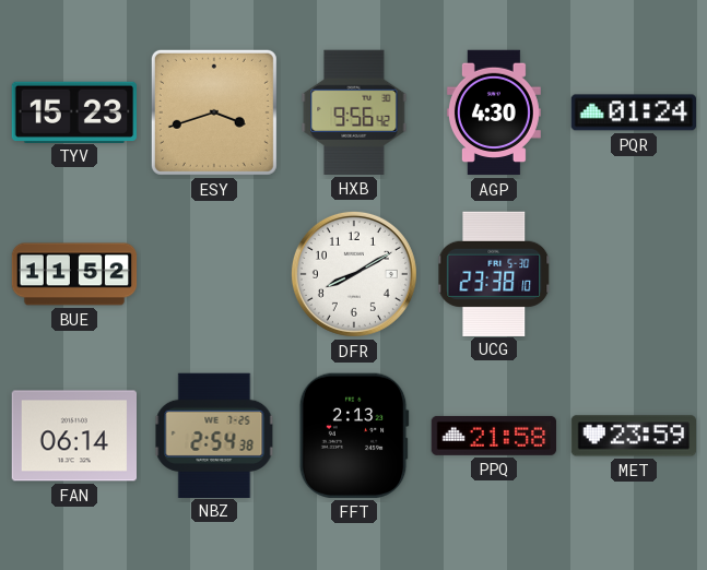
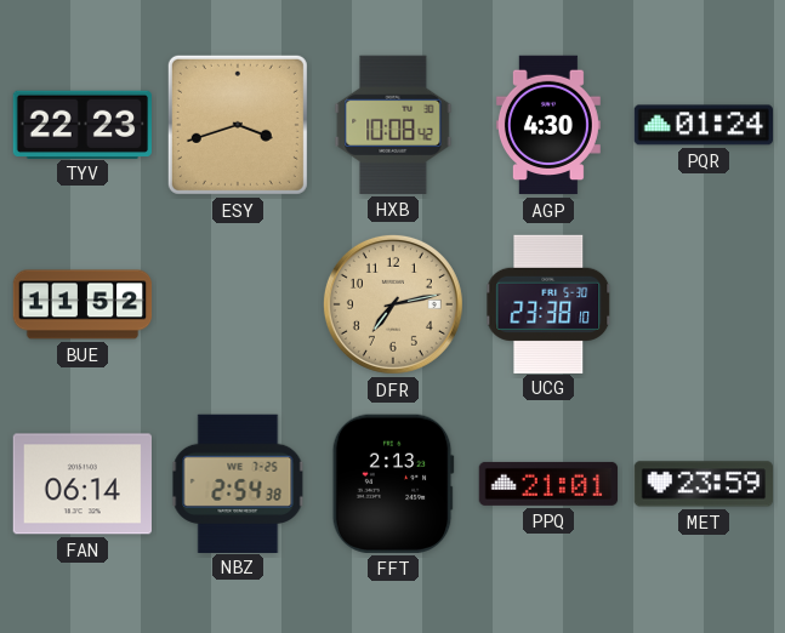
TYV: 15:23 -> 22:23
HXB: 9:56 -> 10:08
DFR: 8:10 -> 7:13
DFR dial: white -> champagne
PPQ: 21:58 -> 21:01
